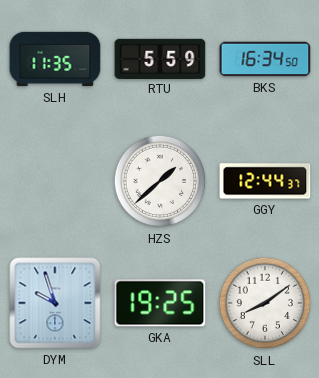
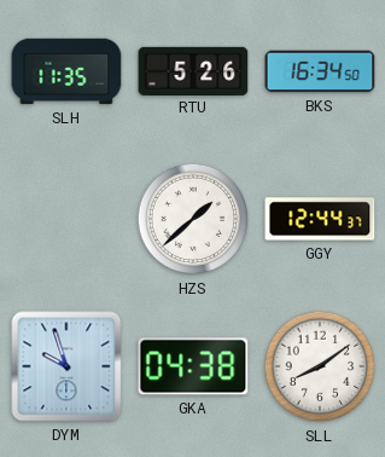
RTU: 5:59 -> 5:26
GKA: 19:25 -> 04:38
